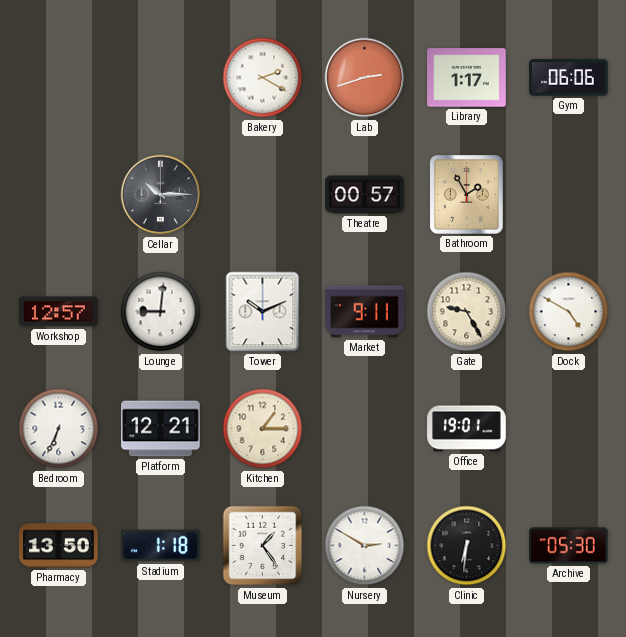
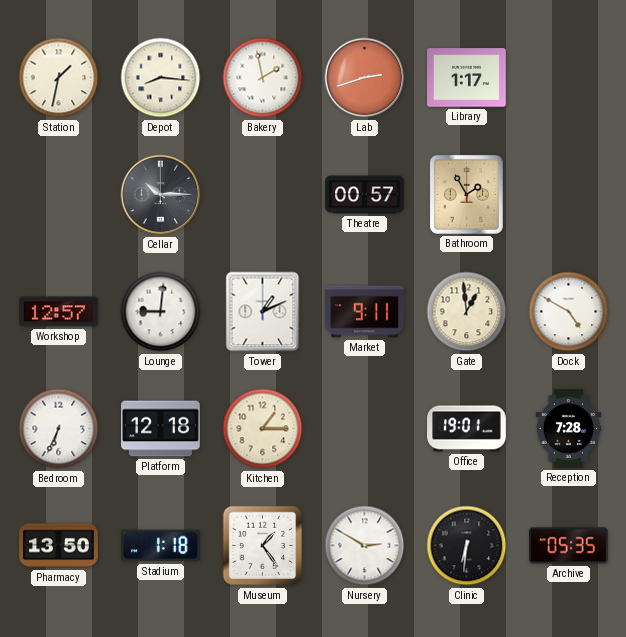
Station: none -> 1:32
Depot: none -> 8:16
Bakery: 2:20 -> 1:58
Gym: 06:06 -> none
Tower: 10:11 -> 1:11
Gate: 9:25 -> 12:59
Platform: 12:21 -> 12:18
Reception: none -> 7:28
Archive: 05:30 -> 05:35
